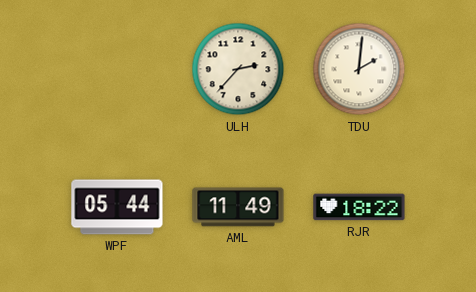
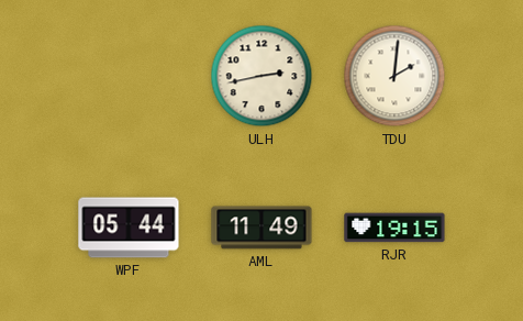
ULH: 2:37 -> 2:43
RJR: 18:22 -> 19:15
